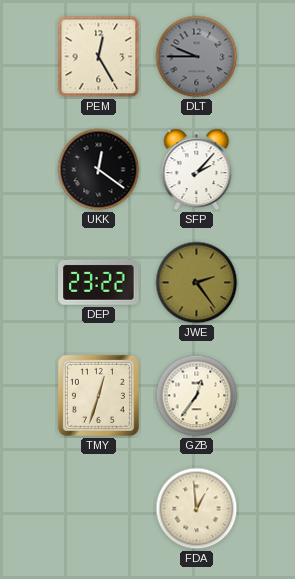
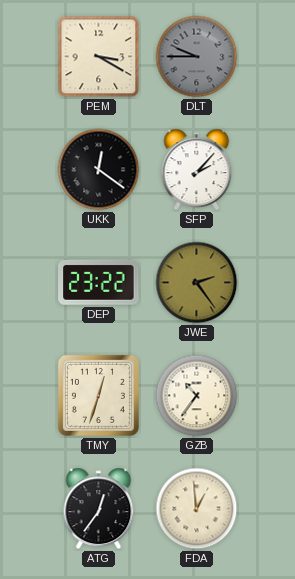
PEM: 12:25 -> 3:20
GZB: 12:36 -> 10:36
ATG: none -> 12:36
